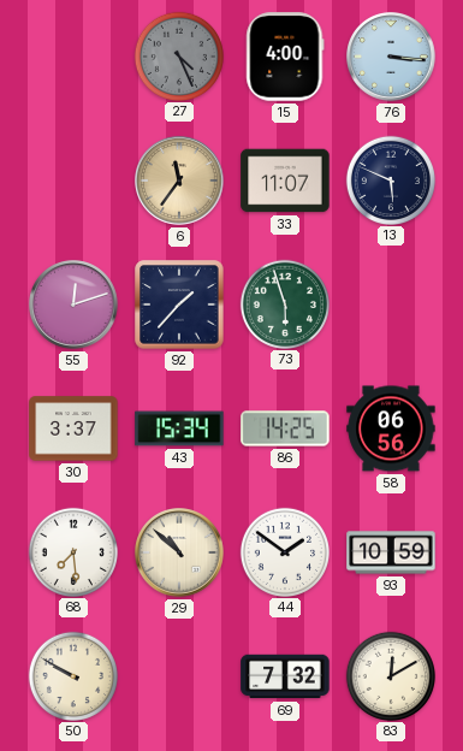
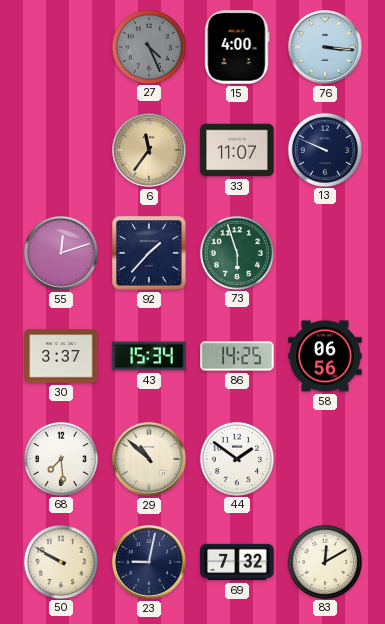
13: 5:49 -> 9:49
93: 10:59 -> none
23: none -> 9:02
